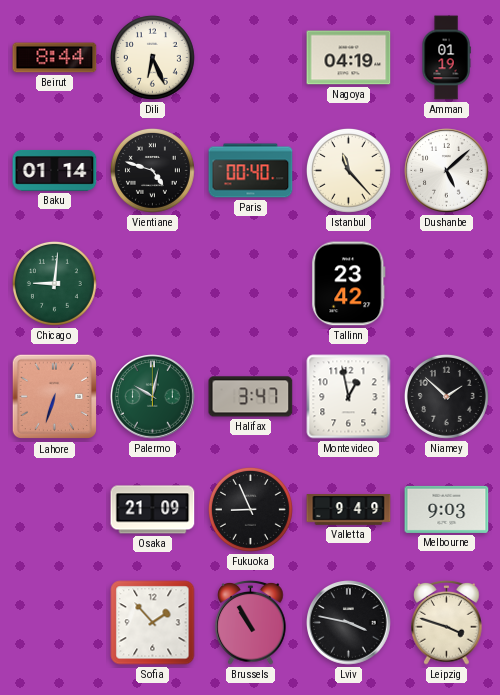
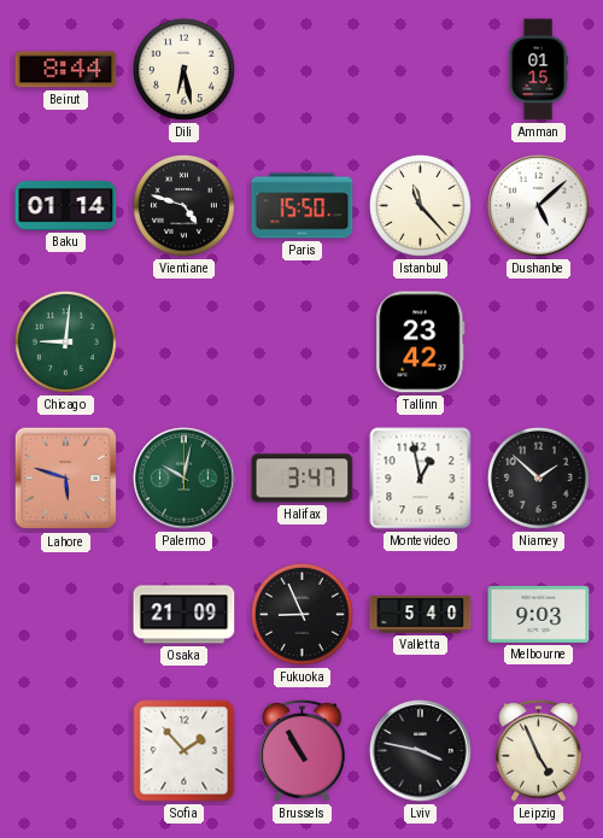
Dili: 6:26 -> 6:28
Nagoya: 04:19 -> none
Amman: 01:19 -> 01:15
Paris: 00:40 -> 15:50
Lahore: 6:33 -> 5:48
Valletta: 9:49 -> 5:40
Leipzig: 3:48 -> 4:56
